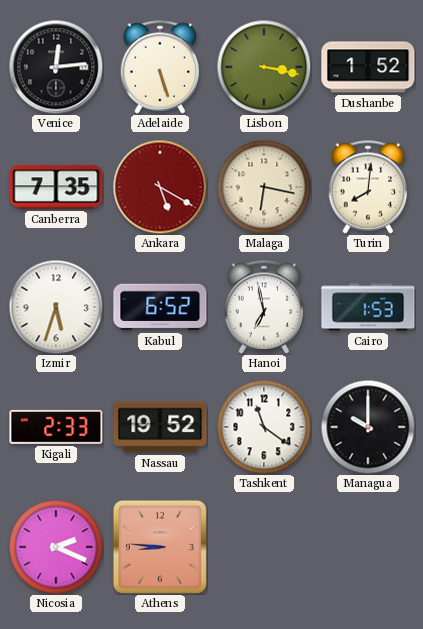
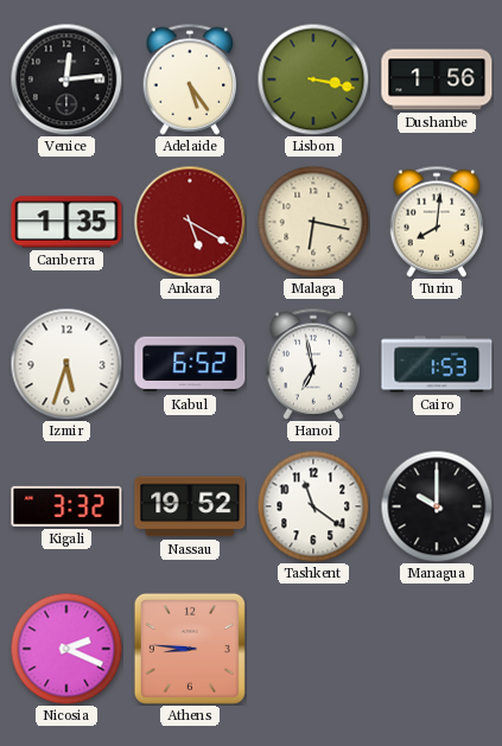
Adelaide: 5:27 -> 5:24
Dushanbe: 1:52 -> 1:56
Canberra: 7:35 -> 1:35
Kigali: 2:33 -> 3:32
